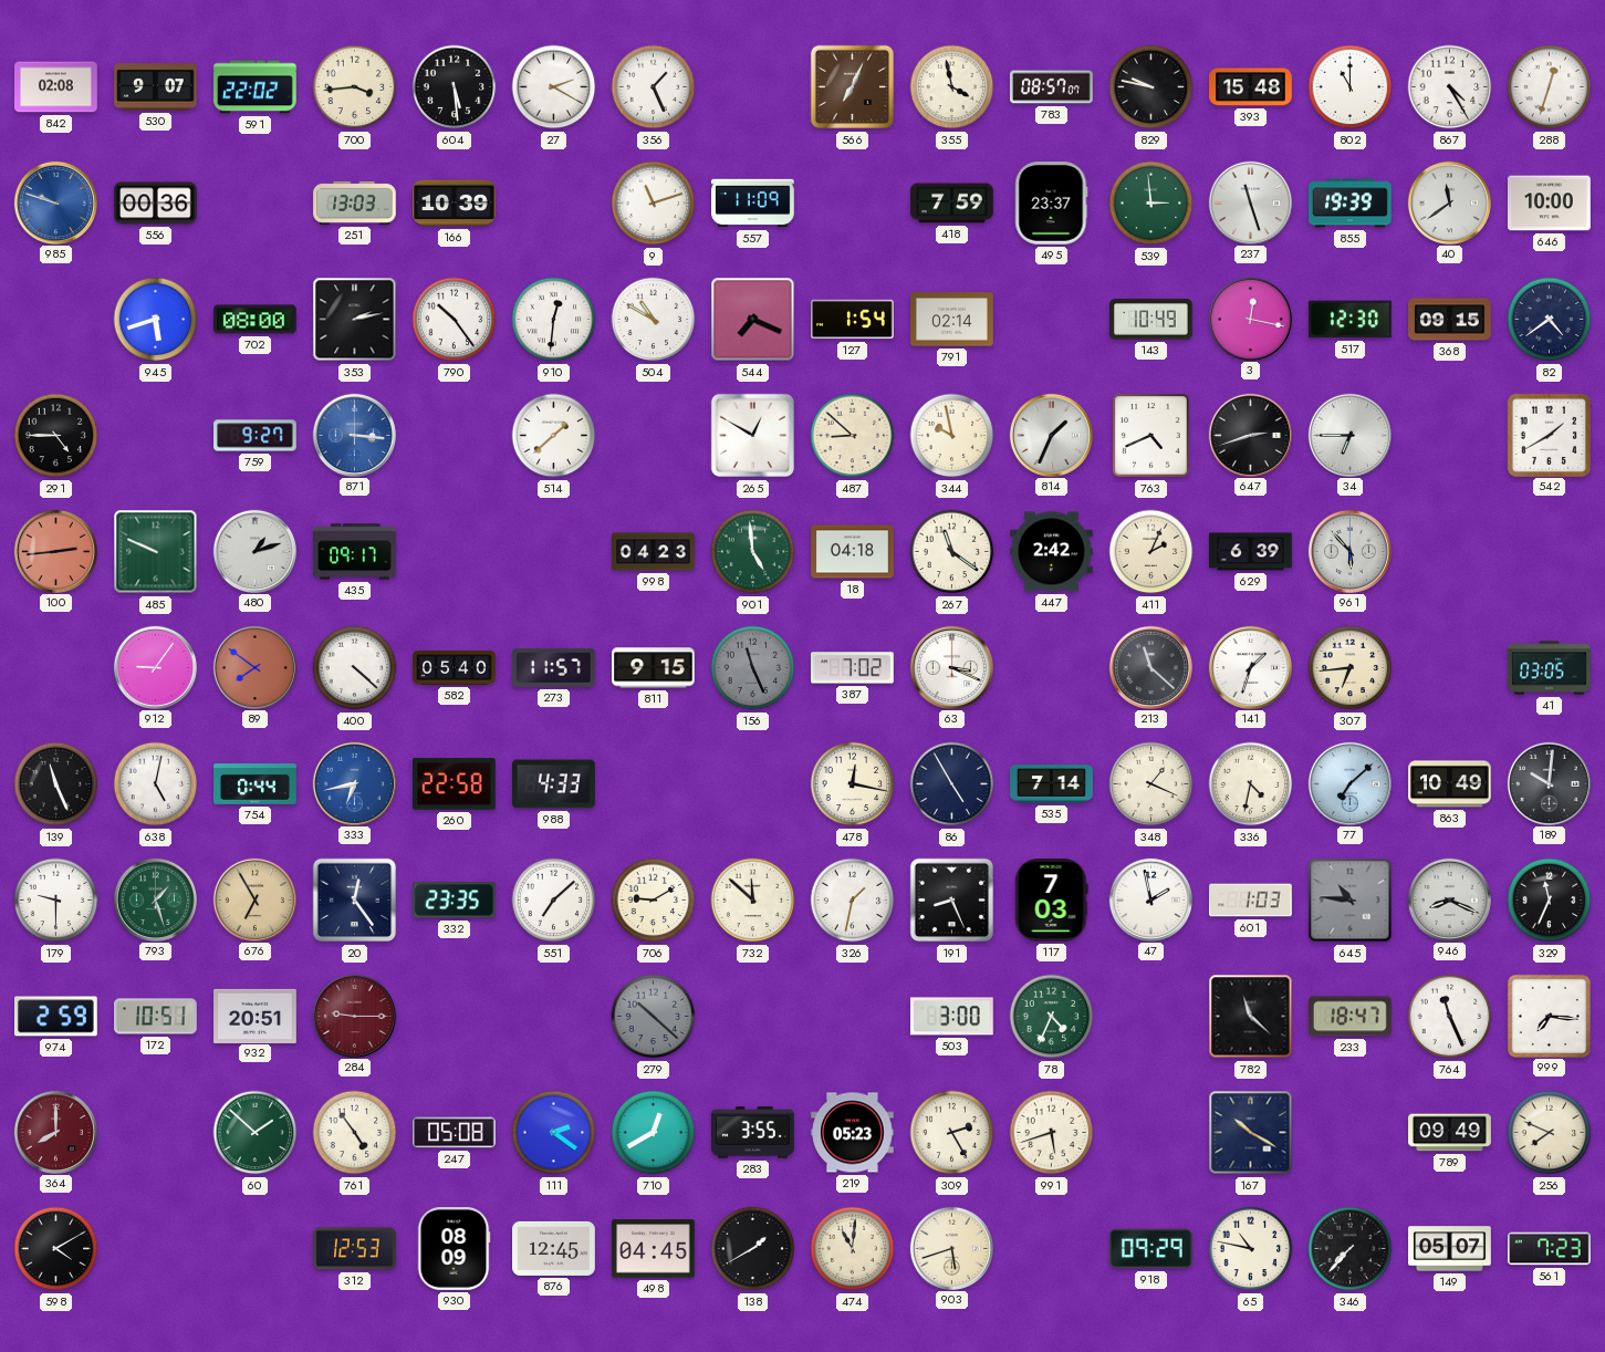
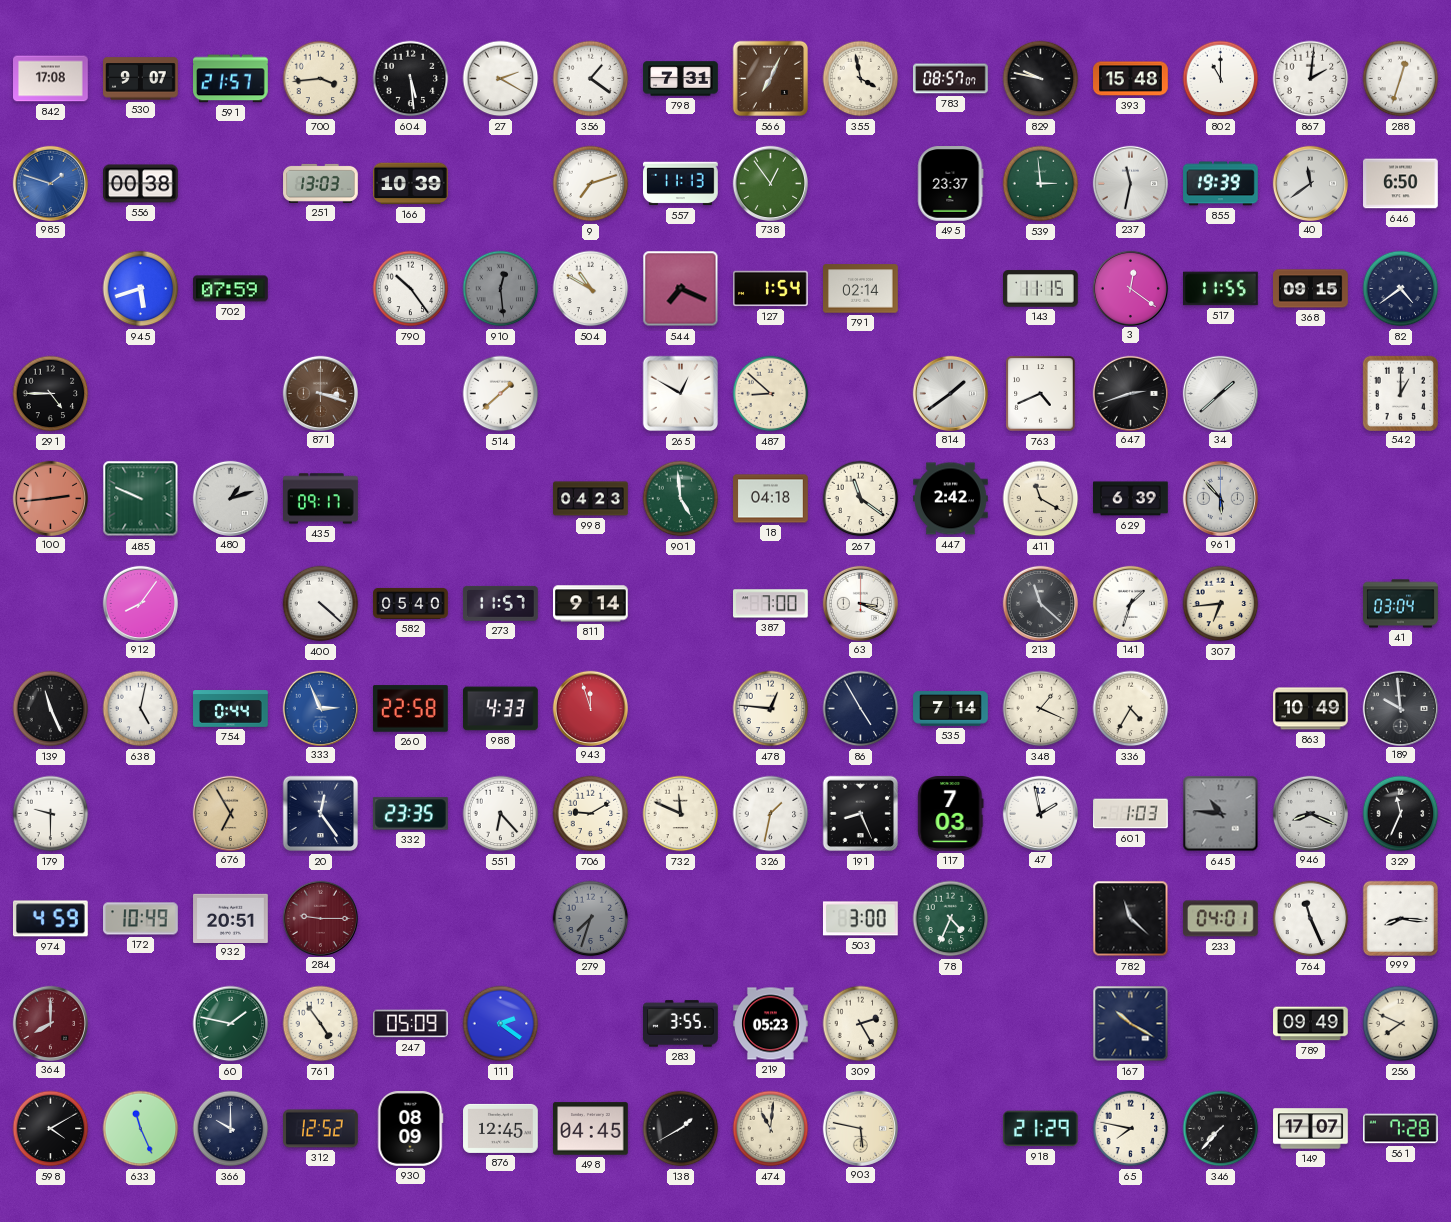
842: 02:08 -> 17:08
591: 22:02 -> 21:57
356: 1:26 -> 1:21
798: none -> 7:31
867: 4:25 -> 2:01
985: 9:48 -> 1:48
556: 00:36 -> 00:38
9: 11:12 -> 7:12
557: 11:09 -> 11:13
738: none -> 12:54
418: 7:59 -> none
237: 11:27 -> 11:32
646: 10:00 -> 6:50
702: 08:00 -> 07:59
353: 2:13 -> none
910: 12:31 -> 12:29
910 dial: white -> grey
143: 10:49 -> 11:15
3: 12:17 -> 12:21
517: 12:30 -> 11:55
759: 9:27 -> none
871: 3:16 -> 3:18
871 dial: blue -> brown
344: 9:58 -> none
814: 1:34 -> 1:39
34: 6:45 -> 1:38
542: 1:40 -> 1:00
411: 2:04 -> 11:20
912: 9:06 -> 8:06
89: 7:51 -> none
811: 9:15 -> 9:14
156: 11:26 -> none
387: 7:02 -> 7:00
41: 03:05 -> 03:04
333: 6:43 -> 2:56
943: none -> 11:57
478: 12:17 -> 12:46
336: 4:32 -> 4:35
77: 7:08 -> none
189: 10:01 -> 9:59
793: 1:27 -> none
551: 7:08 -> 6:23
732: 11:52 -> 11:49
974: 2:59 -> 4:59
172: 10:51 -> 10:49
279: 10:22 -> 7:33
233: 18:47 -> 04:01
999: 7:16 -> 8:16
60: 1:52 -> 1:47
247: 05:08 -> 05:09
710: 12:40 -> none
991: 5:42 -> none
633: none -> 11:26
366: none -> 10:00
312: 12:53 -> 12:52
903: 5:42 -> 5:47
918: 09:29 -> 21:29
65: 10:47 -> 7:47
149: 05:07 -> 17:07
561: 7:23 -> 7:28
